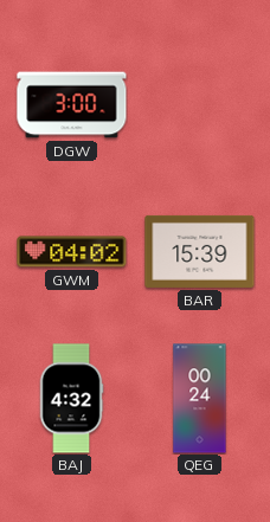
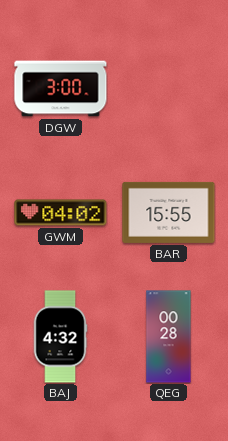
BAR: 15:39 -> 15:55
QEG: 00:24 -> 00:28
